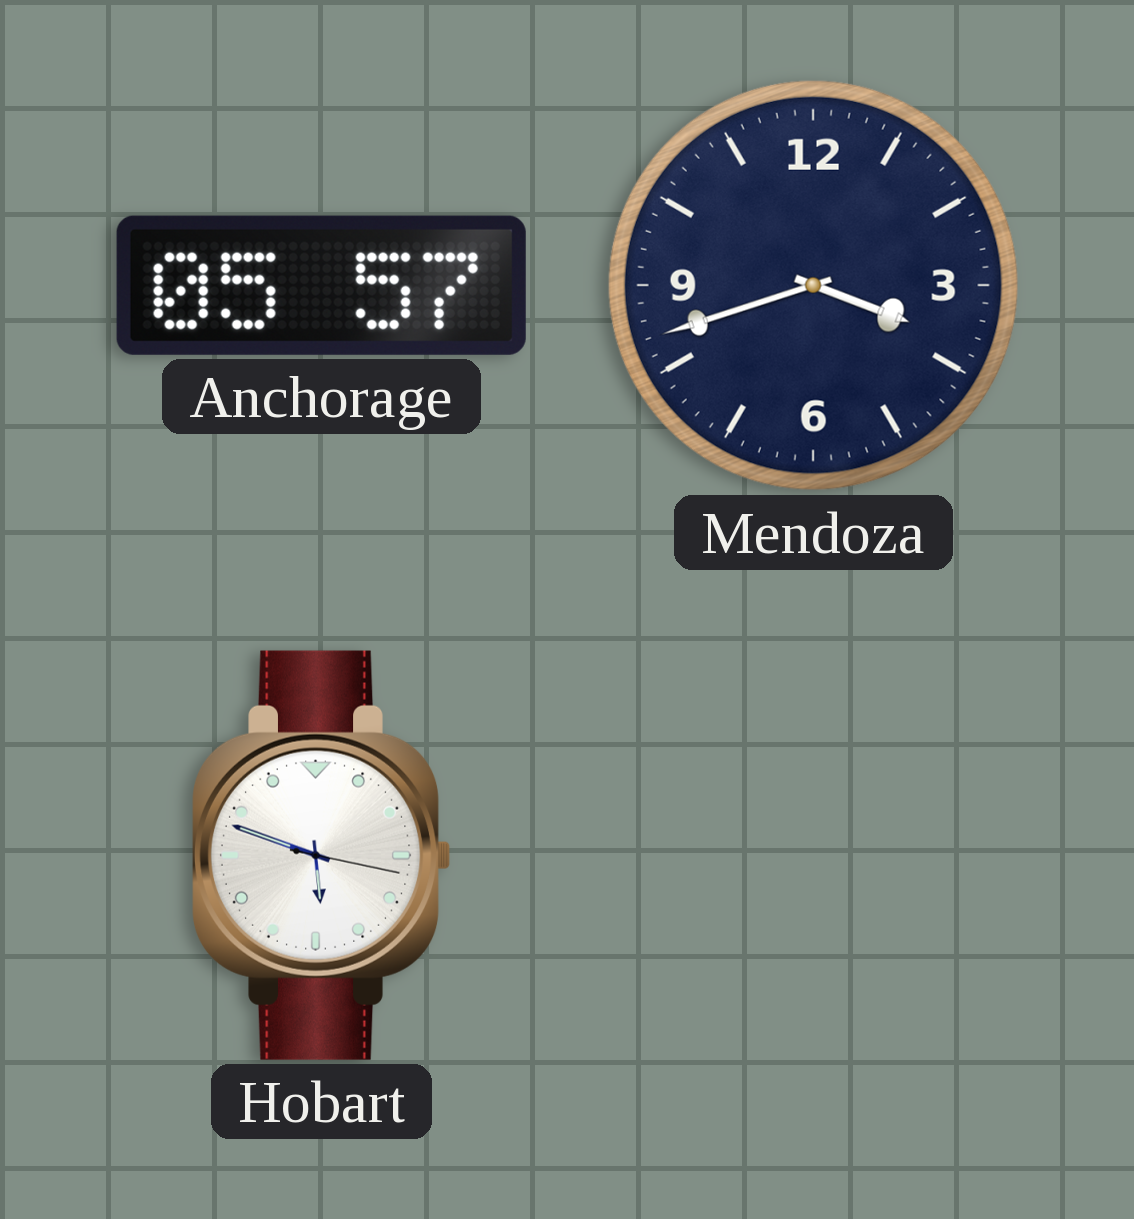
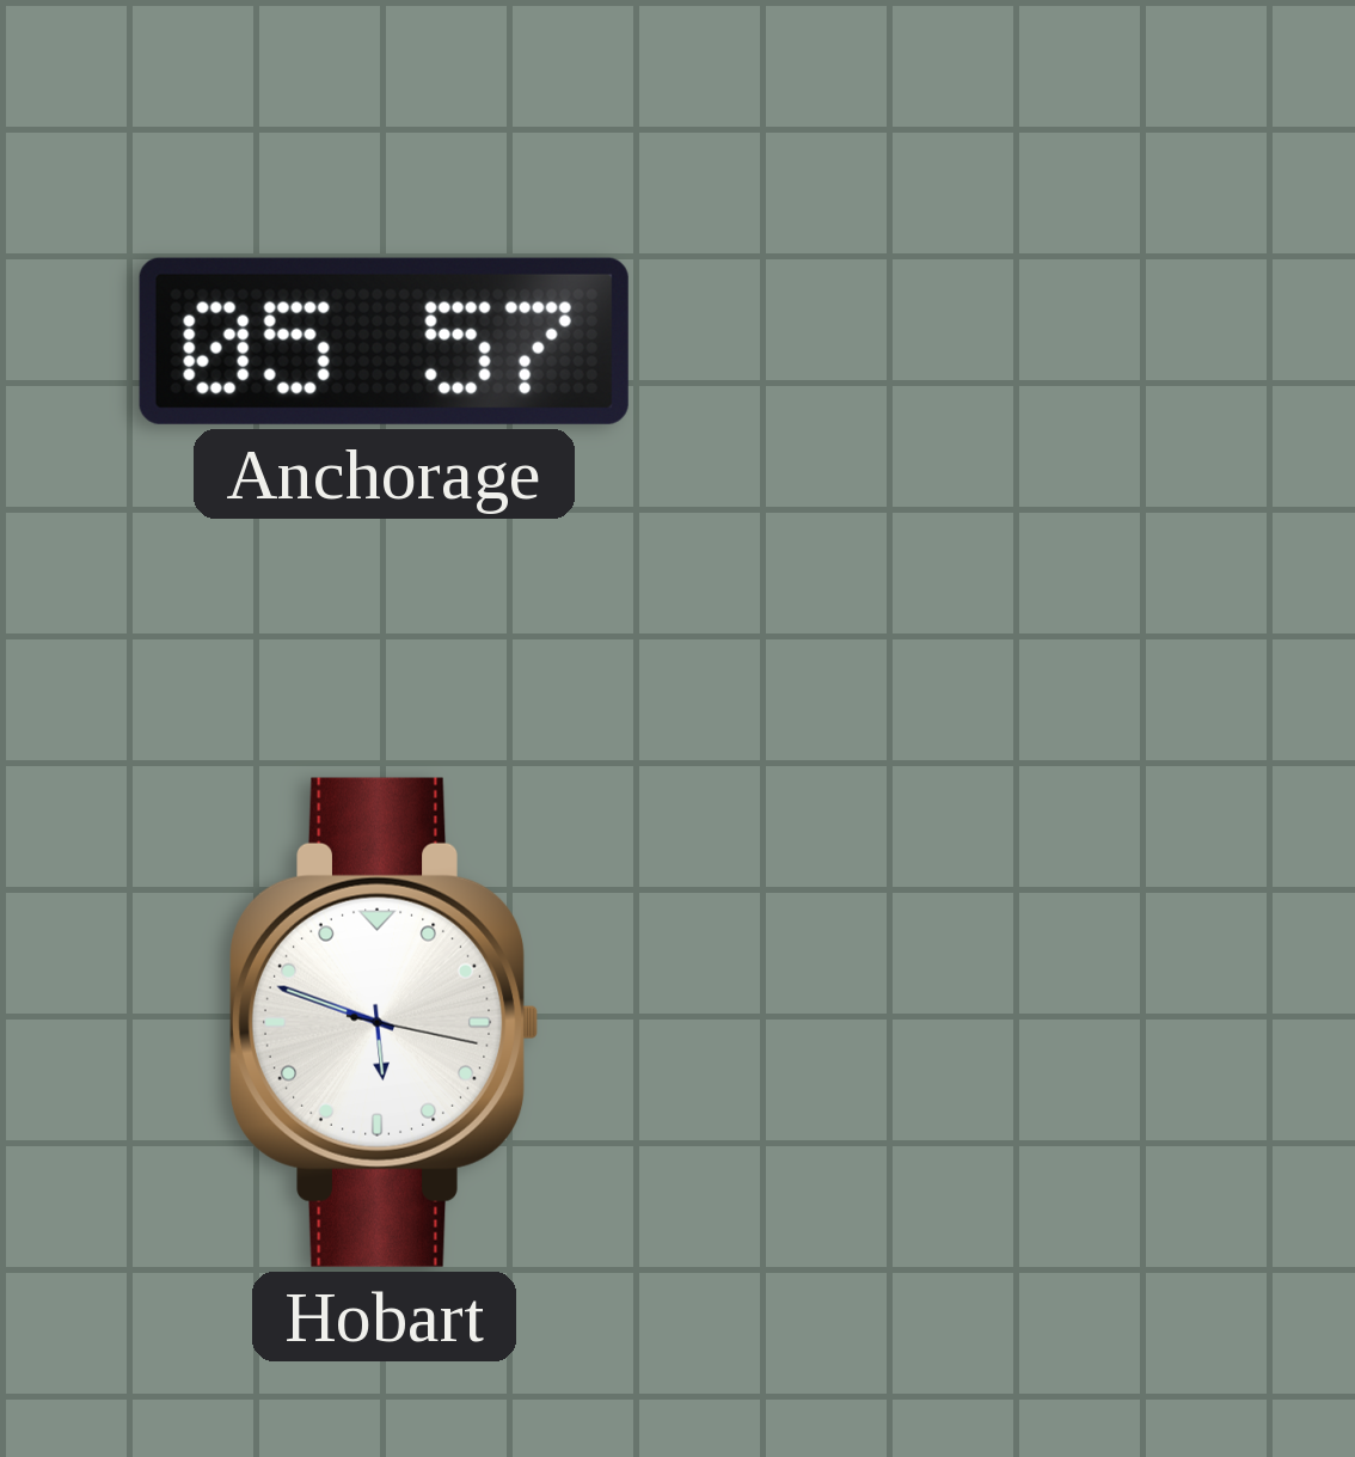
Mendoza: 3:42 -> none
